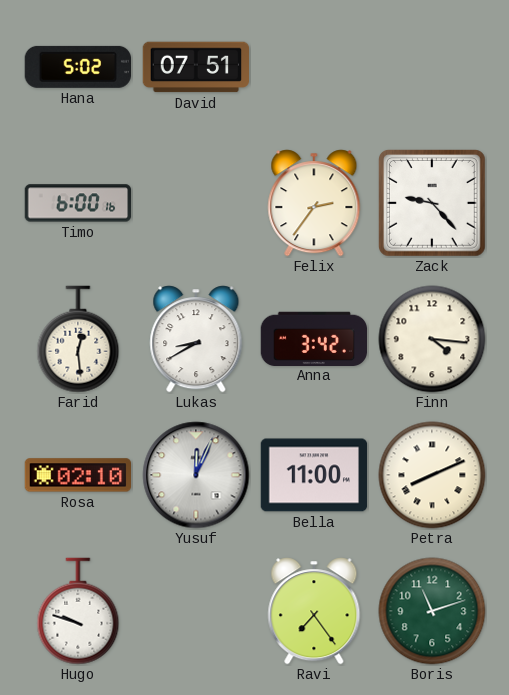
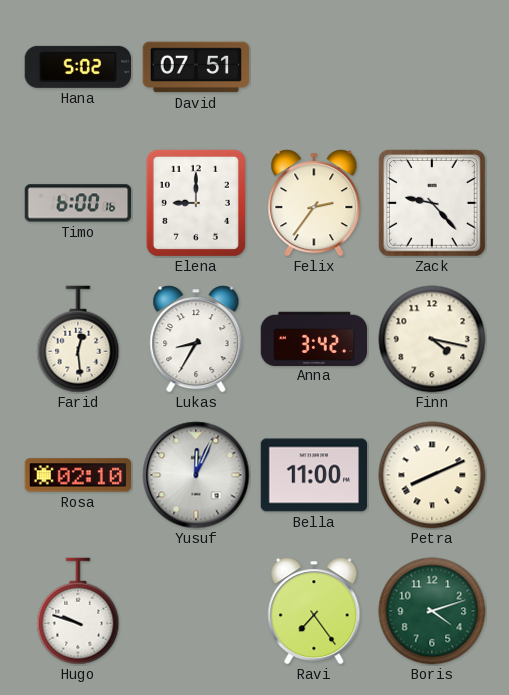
Elena: none -> 9:00
Lukas: 8:40 -> 8:35
Finn: 4:16 -> 4:17
Boris: 11:12 -> 4:12
